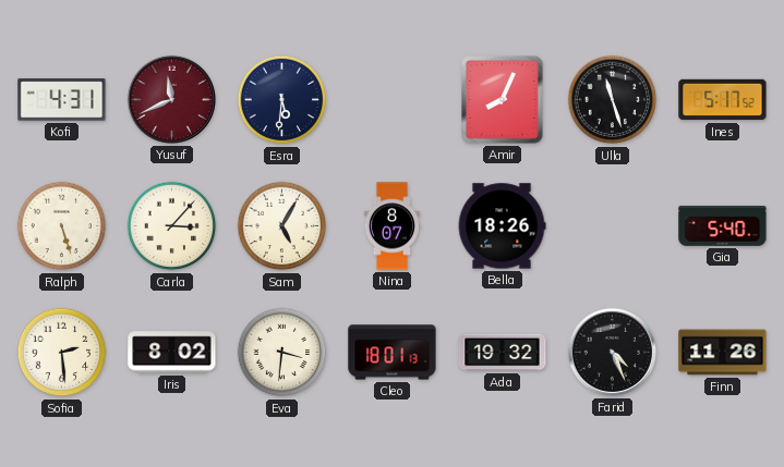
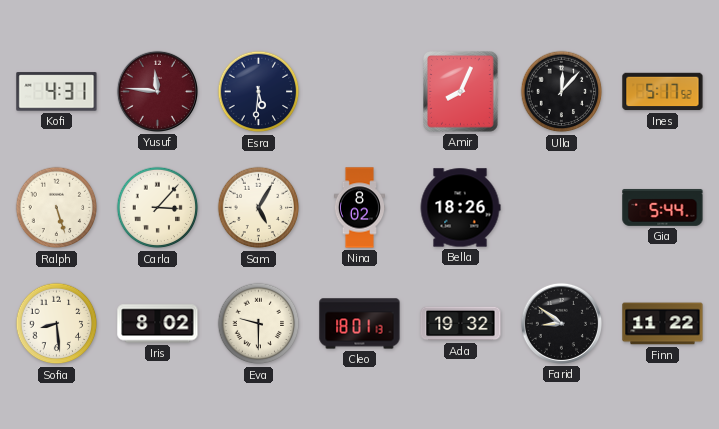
Yusuf: 11:41 -> 11:46
Ulla: 11:27 -> 12:07
Nina: 8:07 -> 8:02
Gia: 5:40 -> 5:44
Sofia: 2:29 -> 8:29
Eva: 3:31 -> 9:30
Farid: 4:26 -> 8:51
Finn: 11:26 -> 11:22
